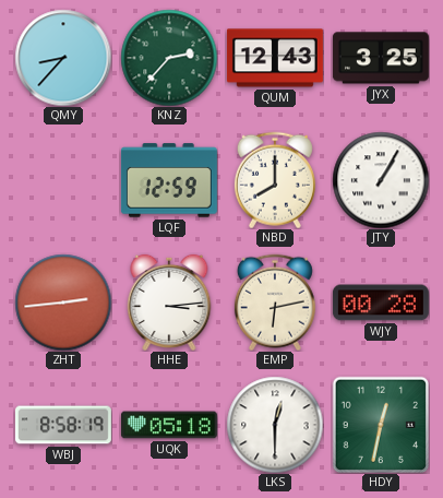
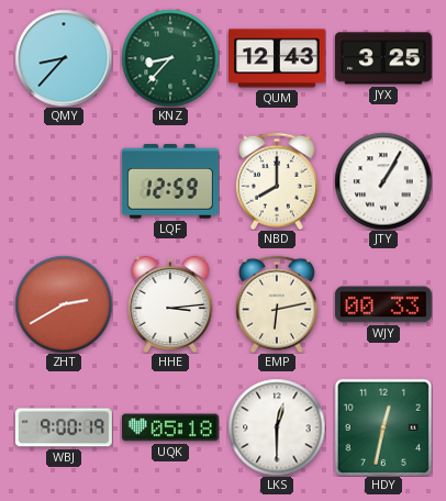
KNZ: 2:37 -> 8:37
ZHT: 2:44 -> 2:40
WJY: 00:28 -> 00:33
WBJ: 8:58 -> 9:00
